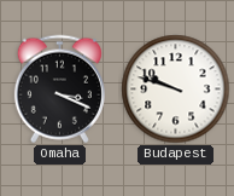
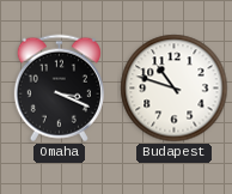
Budapest: 9:48 -> 10:48
